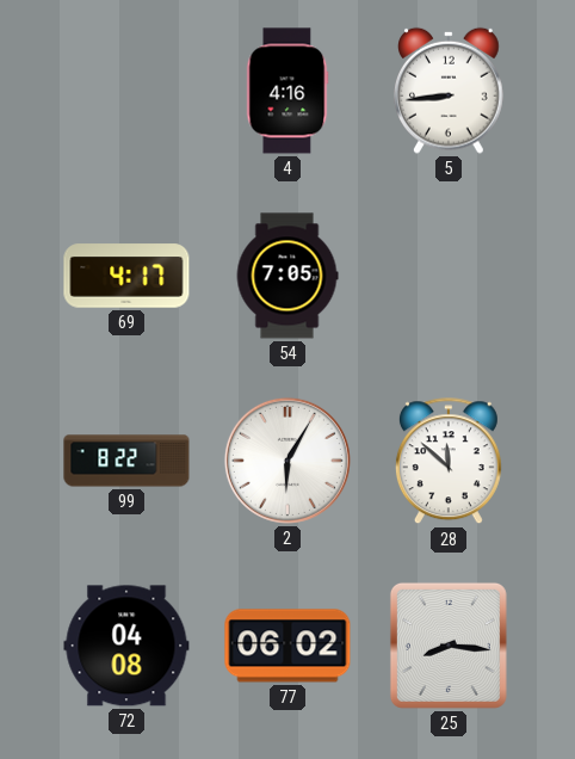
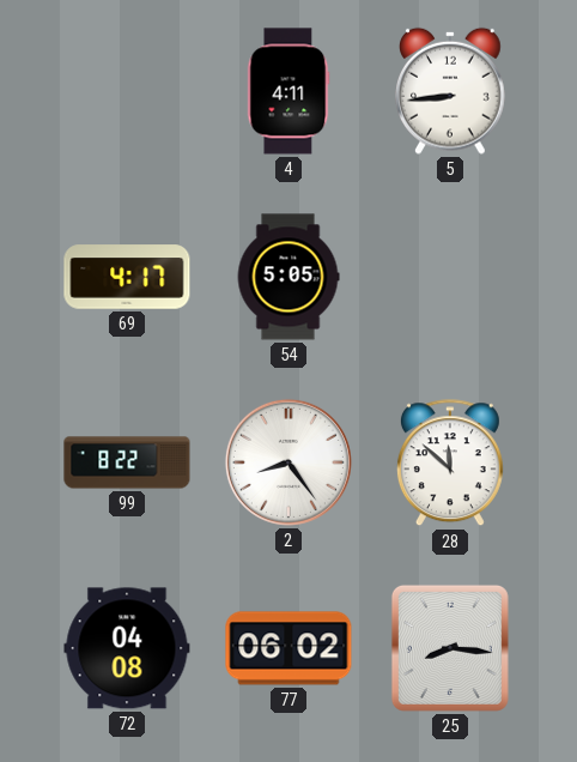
4: 4:16 -> 4:11
54: 7:05 -> 5:05
2: 6:05 -> 8:24
